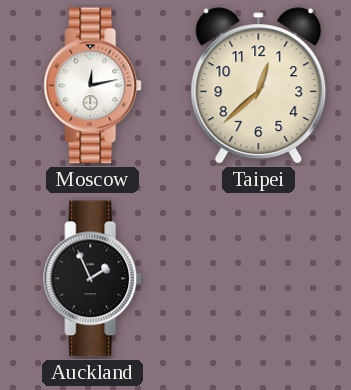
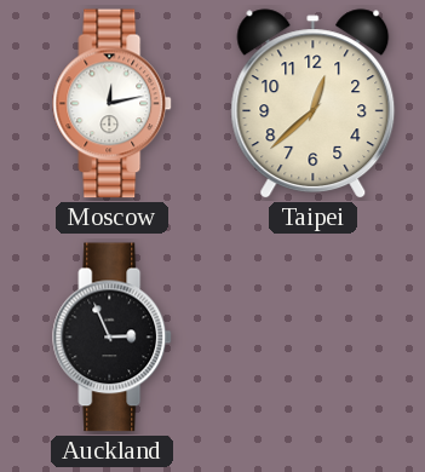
Auckland: 1:56 -> 2:56
